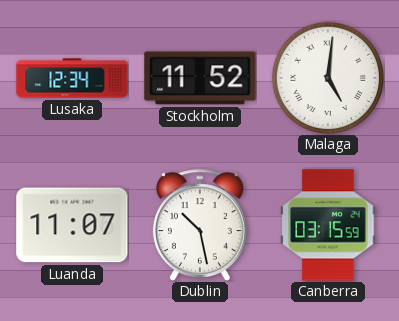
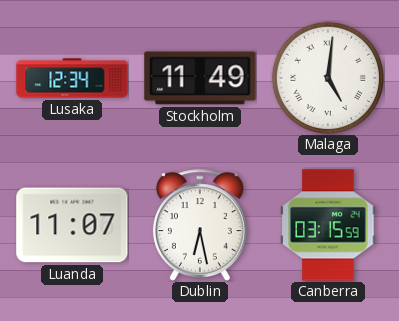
Stockholm: 11:52 -> 11:49
Dublin: 10:28 -> 6:28
